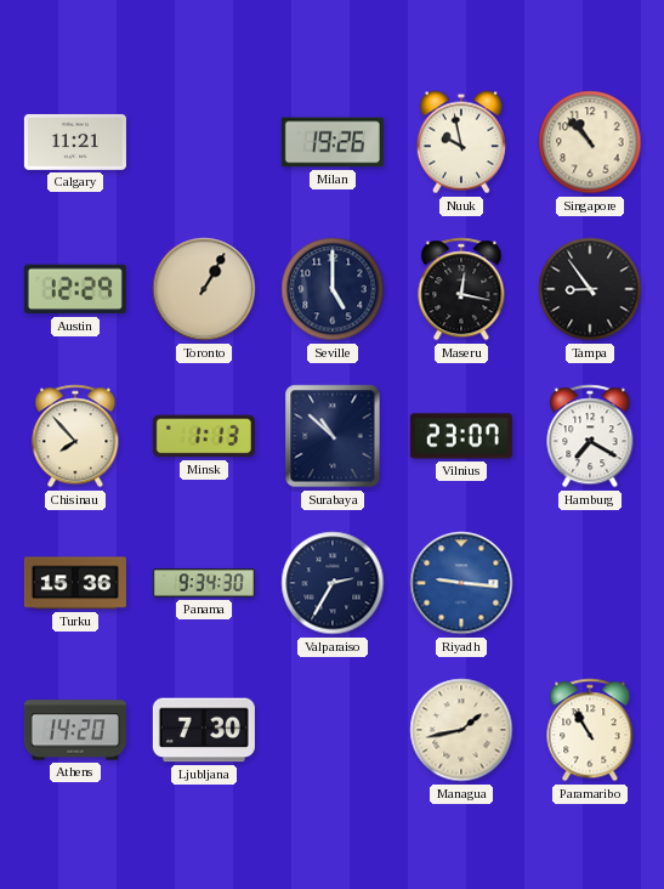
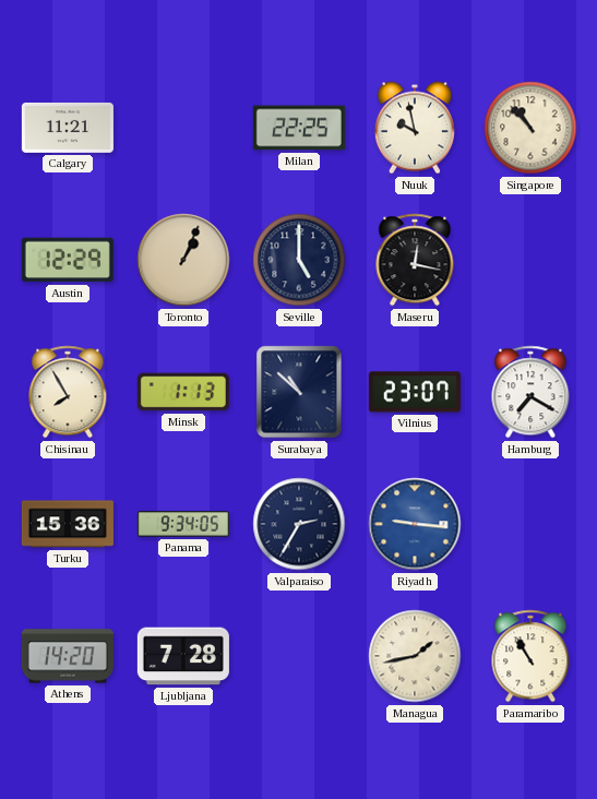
Milan: 19:26 -> 22:25
Toronto: 1:05 -> 1:04
Tampa: 8:54 -> none
Chisinau: 7:53 -> 7:55
Panama: 9:34:30 -> 9:34:05
Ljubljana: 7:30 -> 7:28
